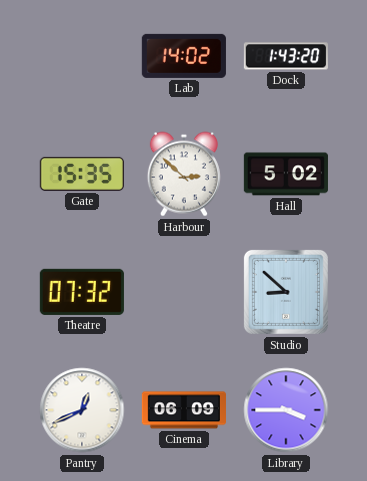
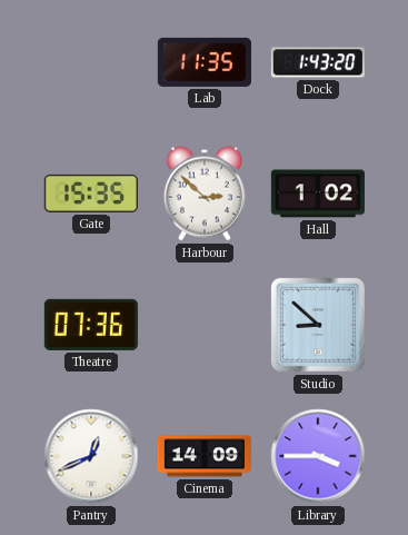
Lab: 14:02 -> 11:35
Hall: 5:02 -> 1:02
Theatre: 07:32 -> 07:36
Cinema: 06:09 -> 14:09
